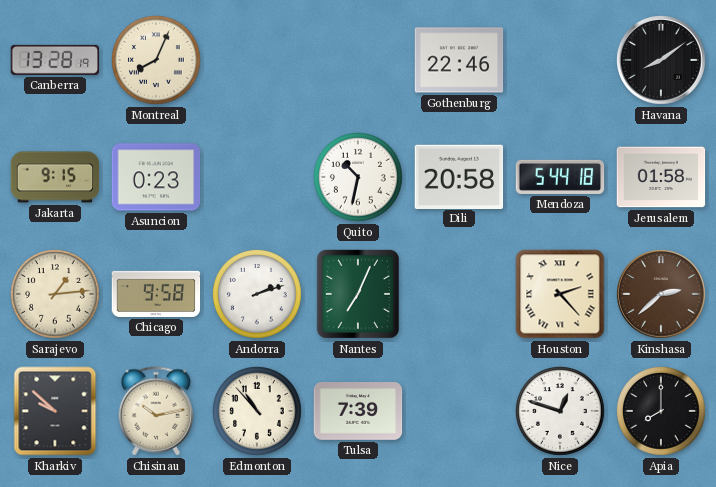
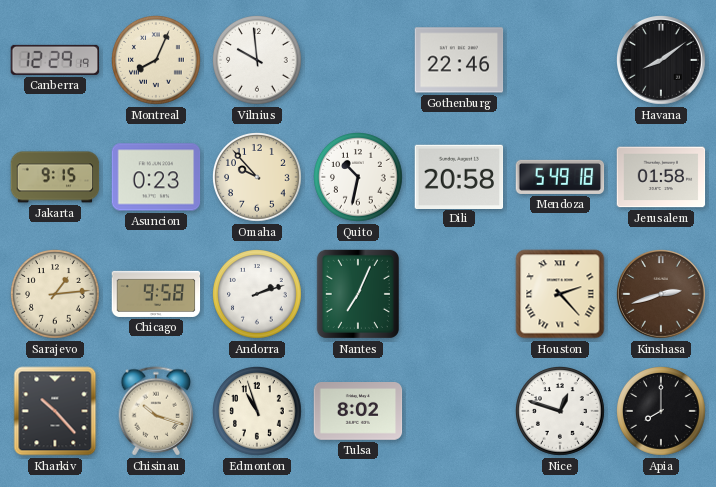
Canberra: 13:28 -> 12:29
Vilnius: none -> 9:59
Omaha: none -> 9:53
Mendoza: 5:44 -> 5:49
Kinshasa: 2:38 -> 2:42
Kharkiv: 9:52 -> 10:23
Chisinau: 10:13 -> 10:18
Edmonton: 10:53 -> 10:57
Tulsa: 7:39 -> 8:02
